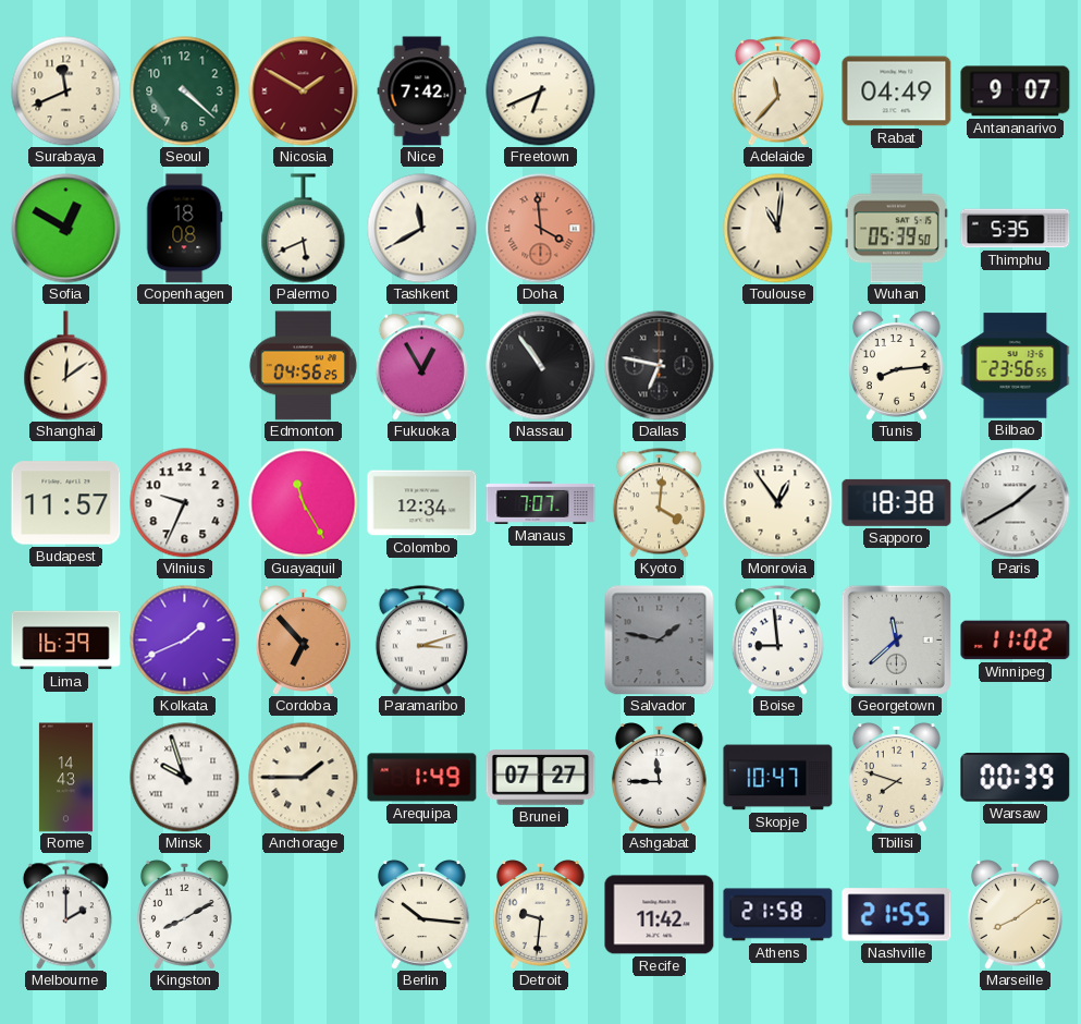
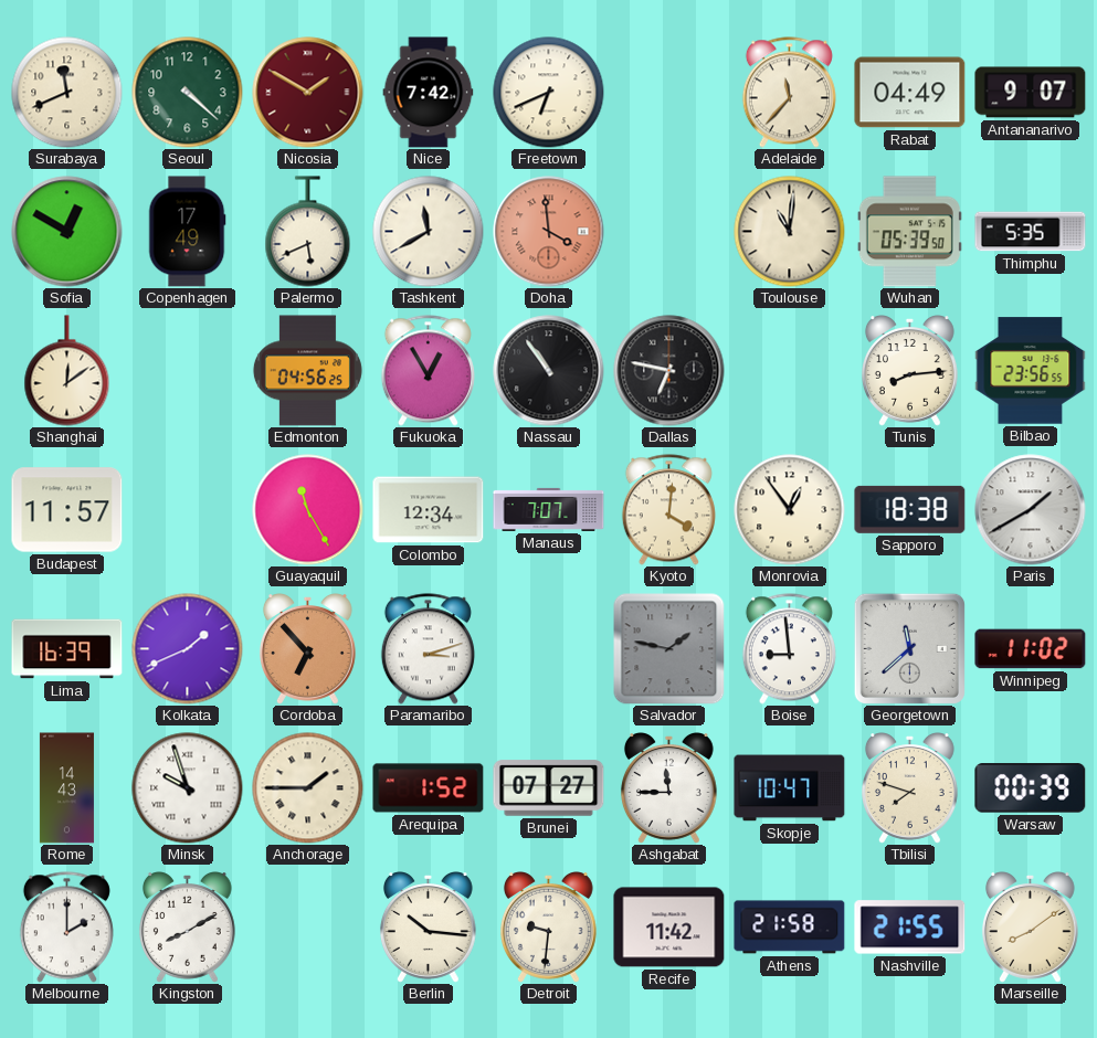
Copenhagen: 18:08 -> 17:49
Vilnius: 9:34 -> none
Arequipa: 1:49 -> 1:52
